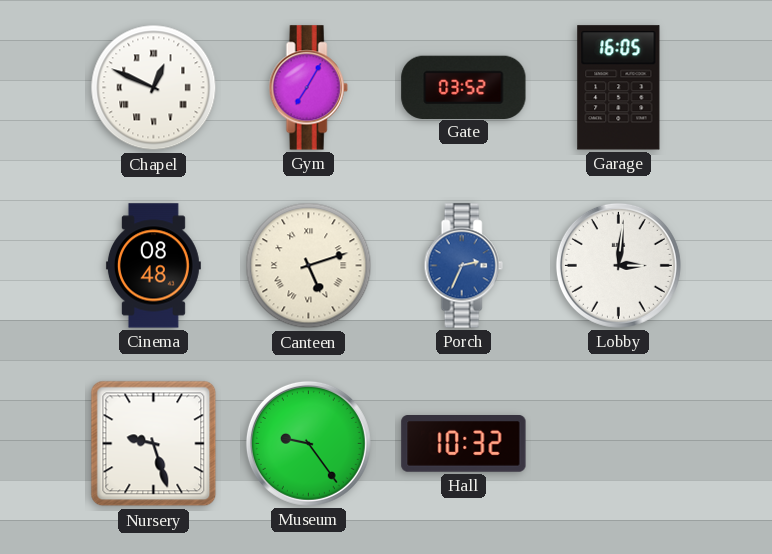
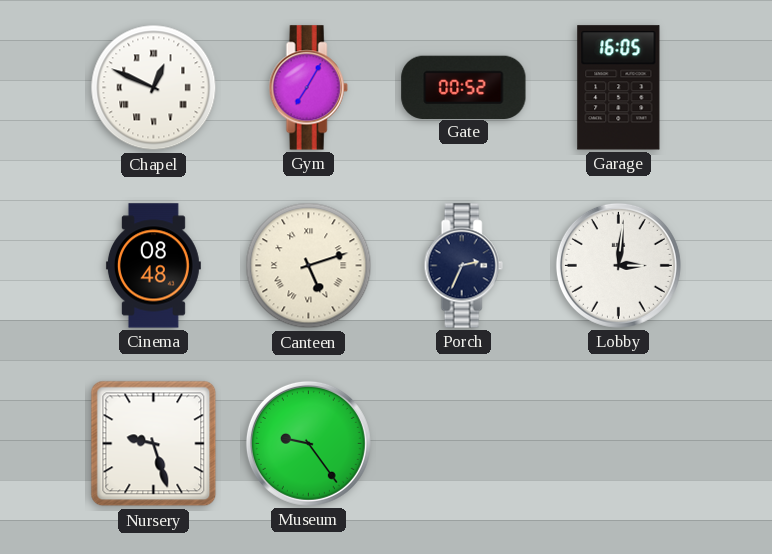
Gate: 03:52 -> 00:52
Porch dial: blue -> navy
Hall: 10:32 -> none
